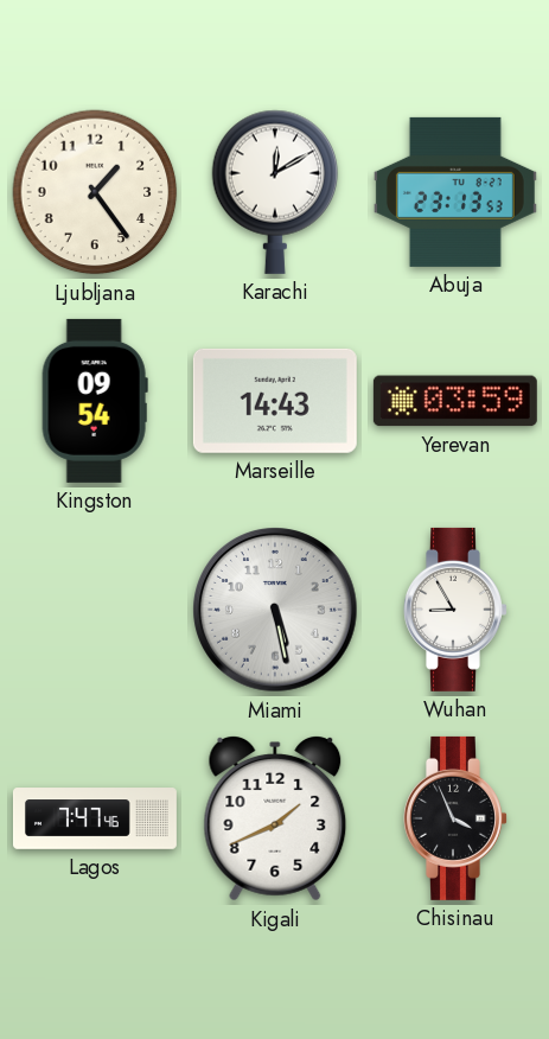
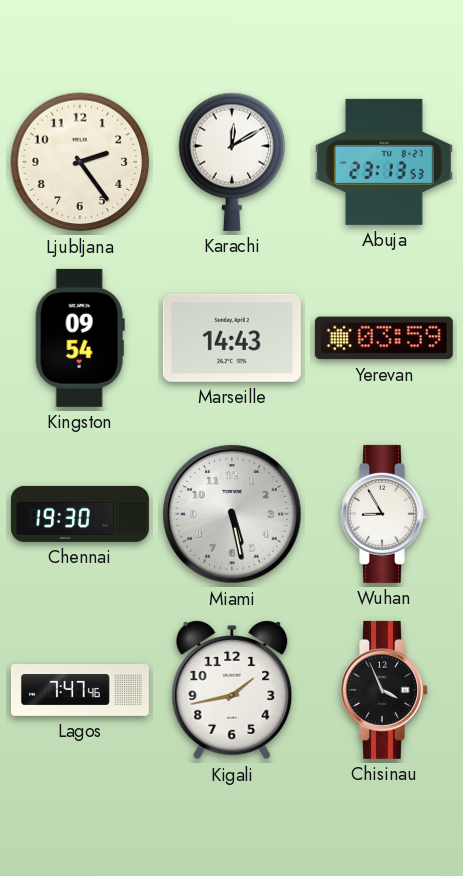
Ljubljana: 1:24 -> 2:24
Chennai: none -> 19:30
Kigali: 1:41 -> 1:43
